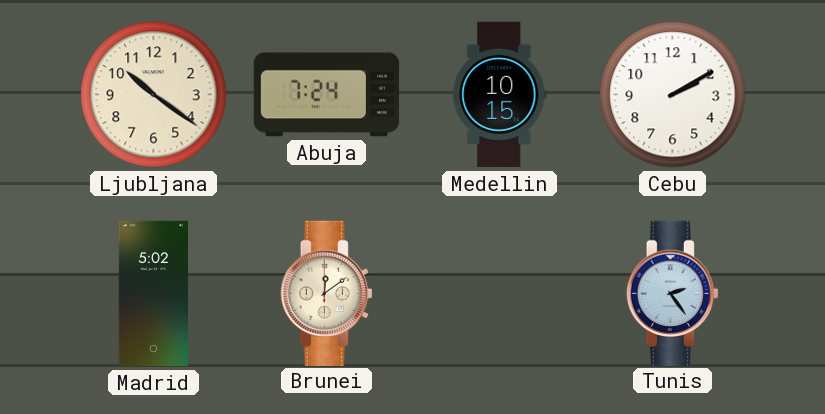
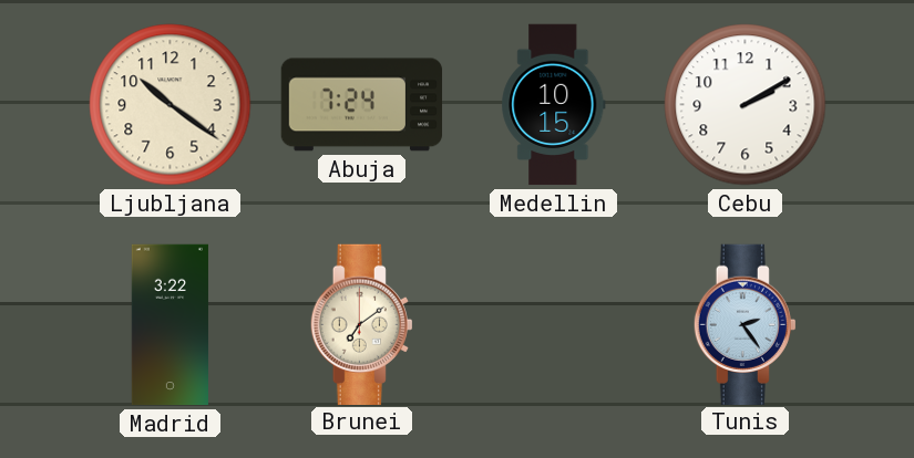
Madrid: 5:02 -> 3:22
Brunei: 12:09 -> 7:09
